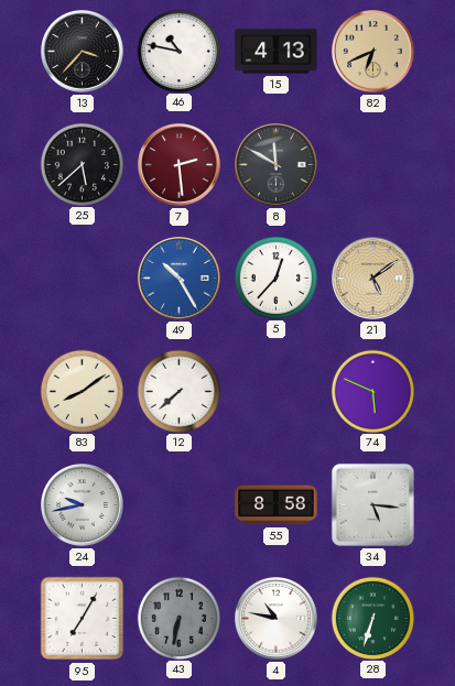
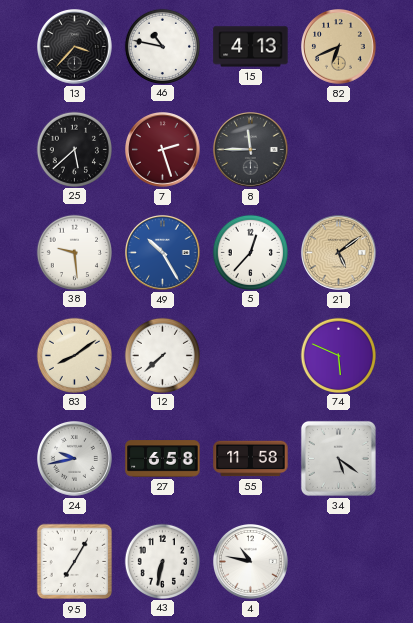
7: 2:29 -> 2:27
8: 11:50 -> 11:45
38: none -> 9:29
27: none -> 6:58
55: 8:58 -> 11:58
34: 5:16 -> 5:21
43 dial: grey -> white
28: 6:33 -> none
